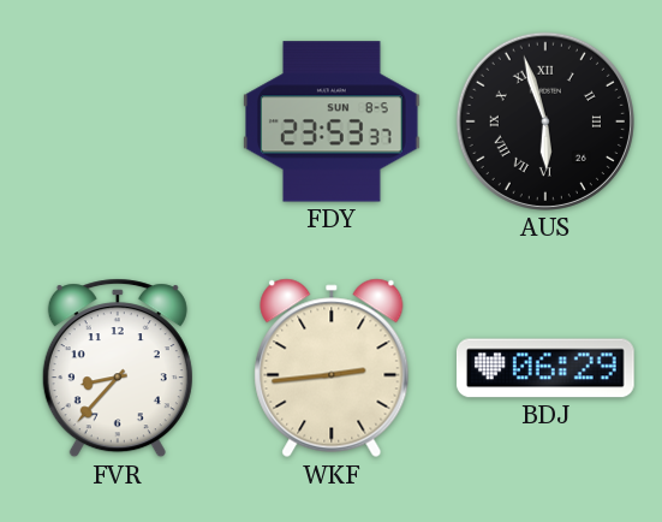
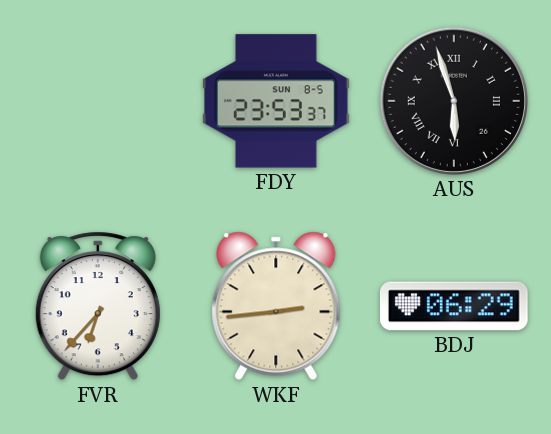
FVR: 8:37 -> 6:37
